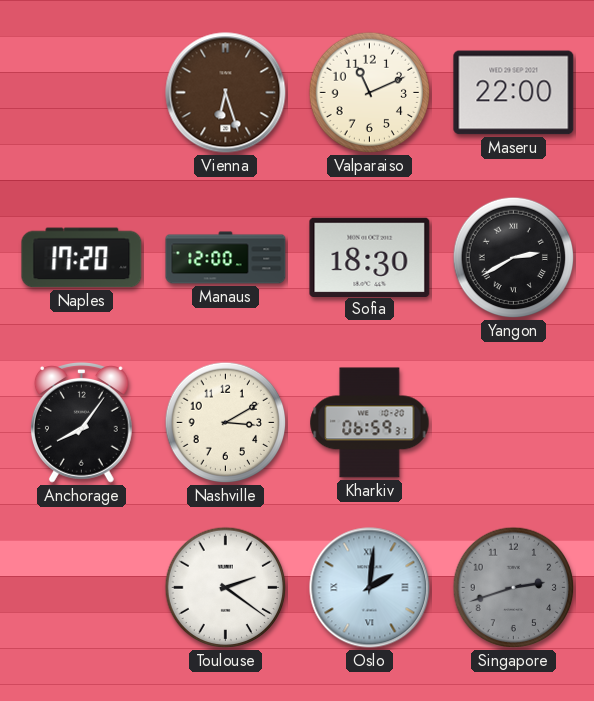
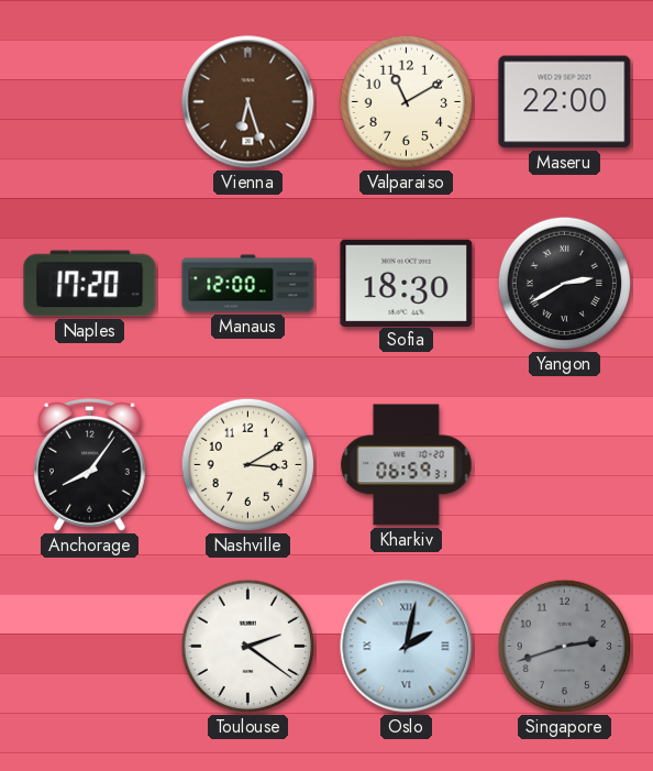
Valparaiso: 11:11 -> 11:10
Oslo: 2:01 -> 2:02
